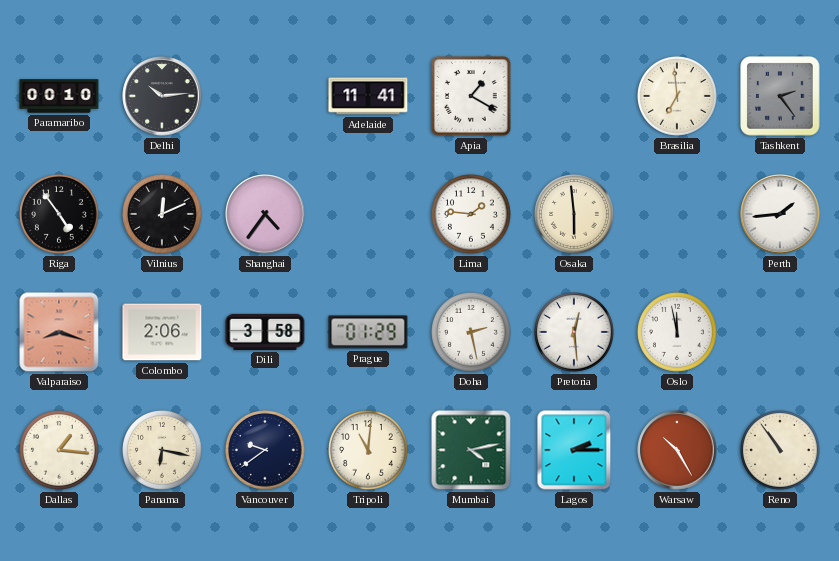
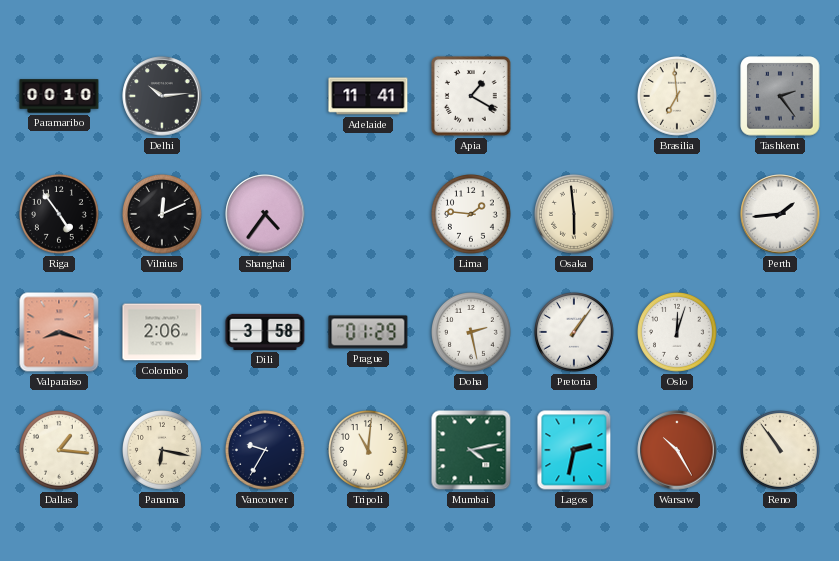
Pretoria: 12:29 -> 1:06
Oslo: 11:58 -> 12:03
Vancouver: 9:39 -> 9:35
Lagos: 2:15 -> 2:32
